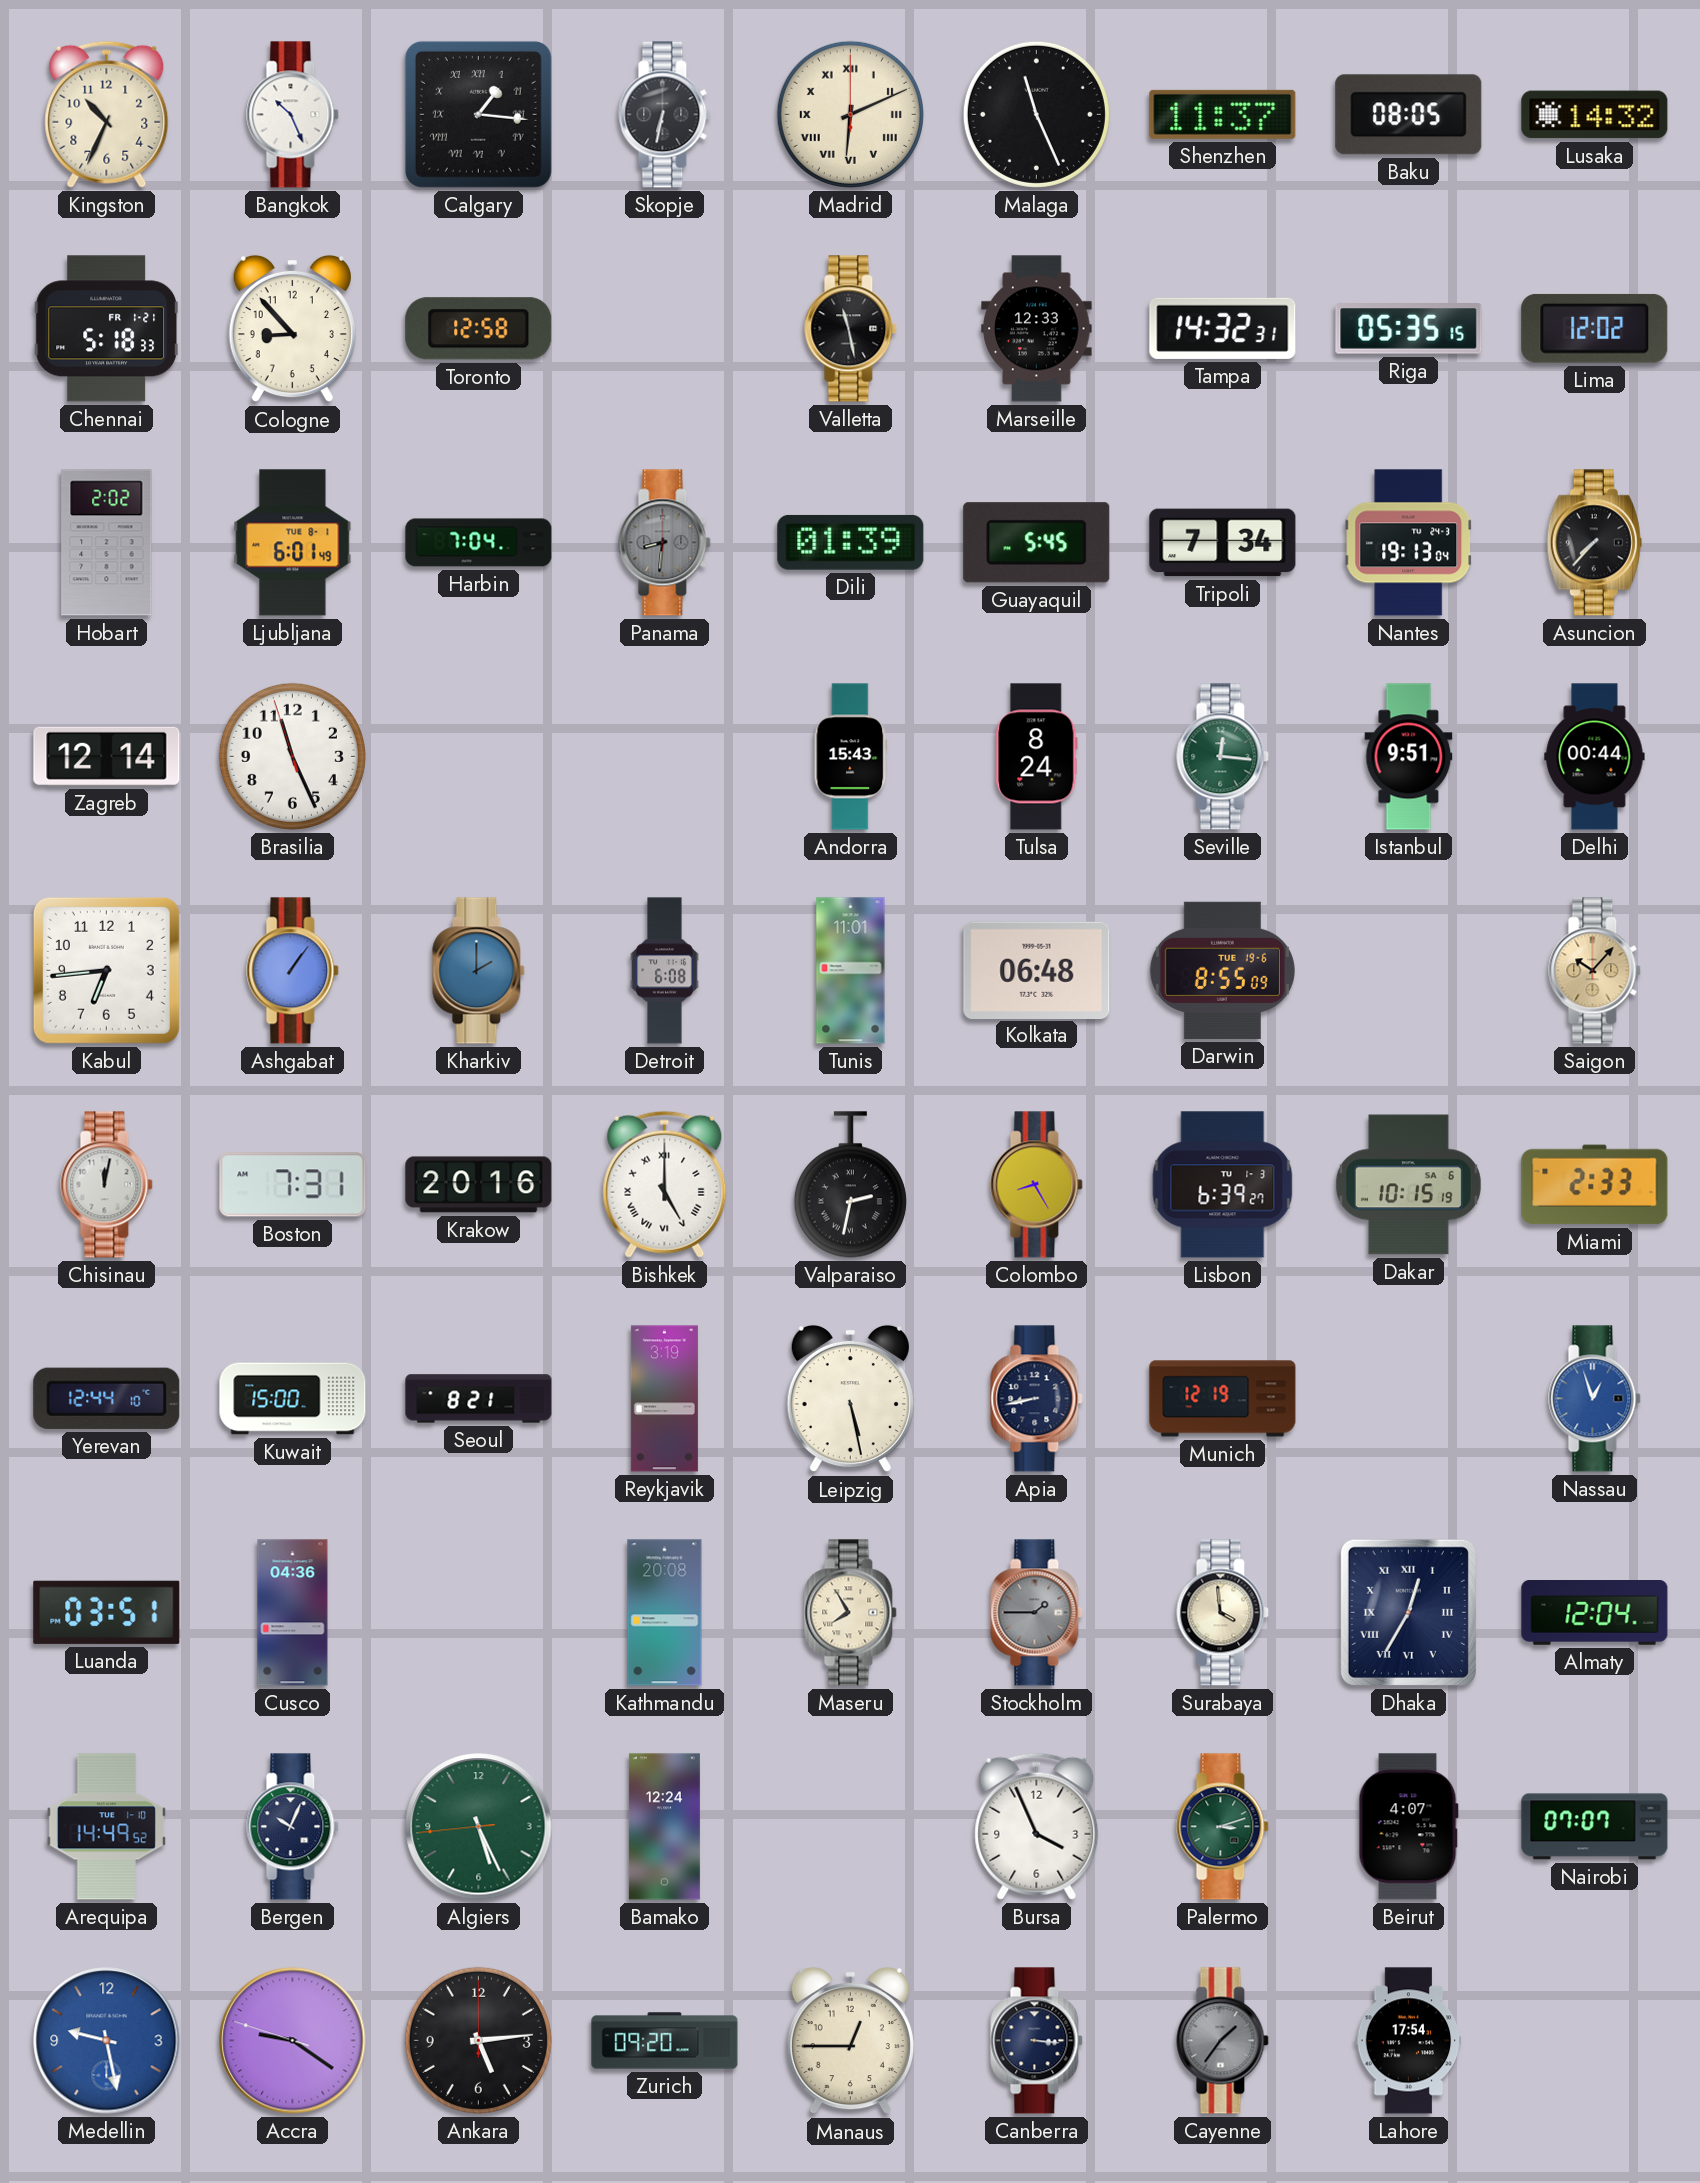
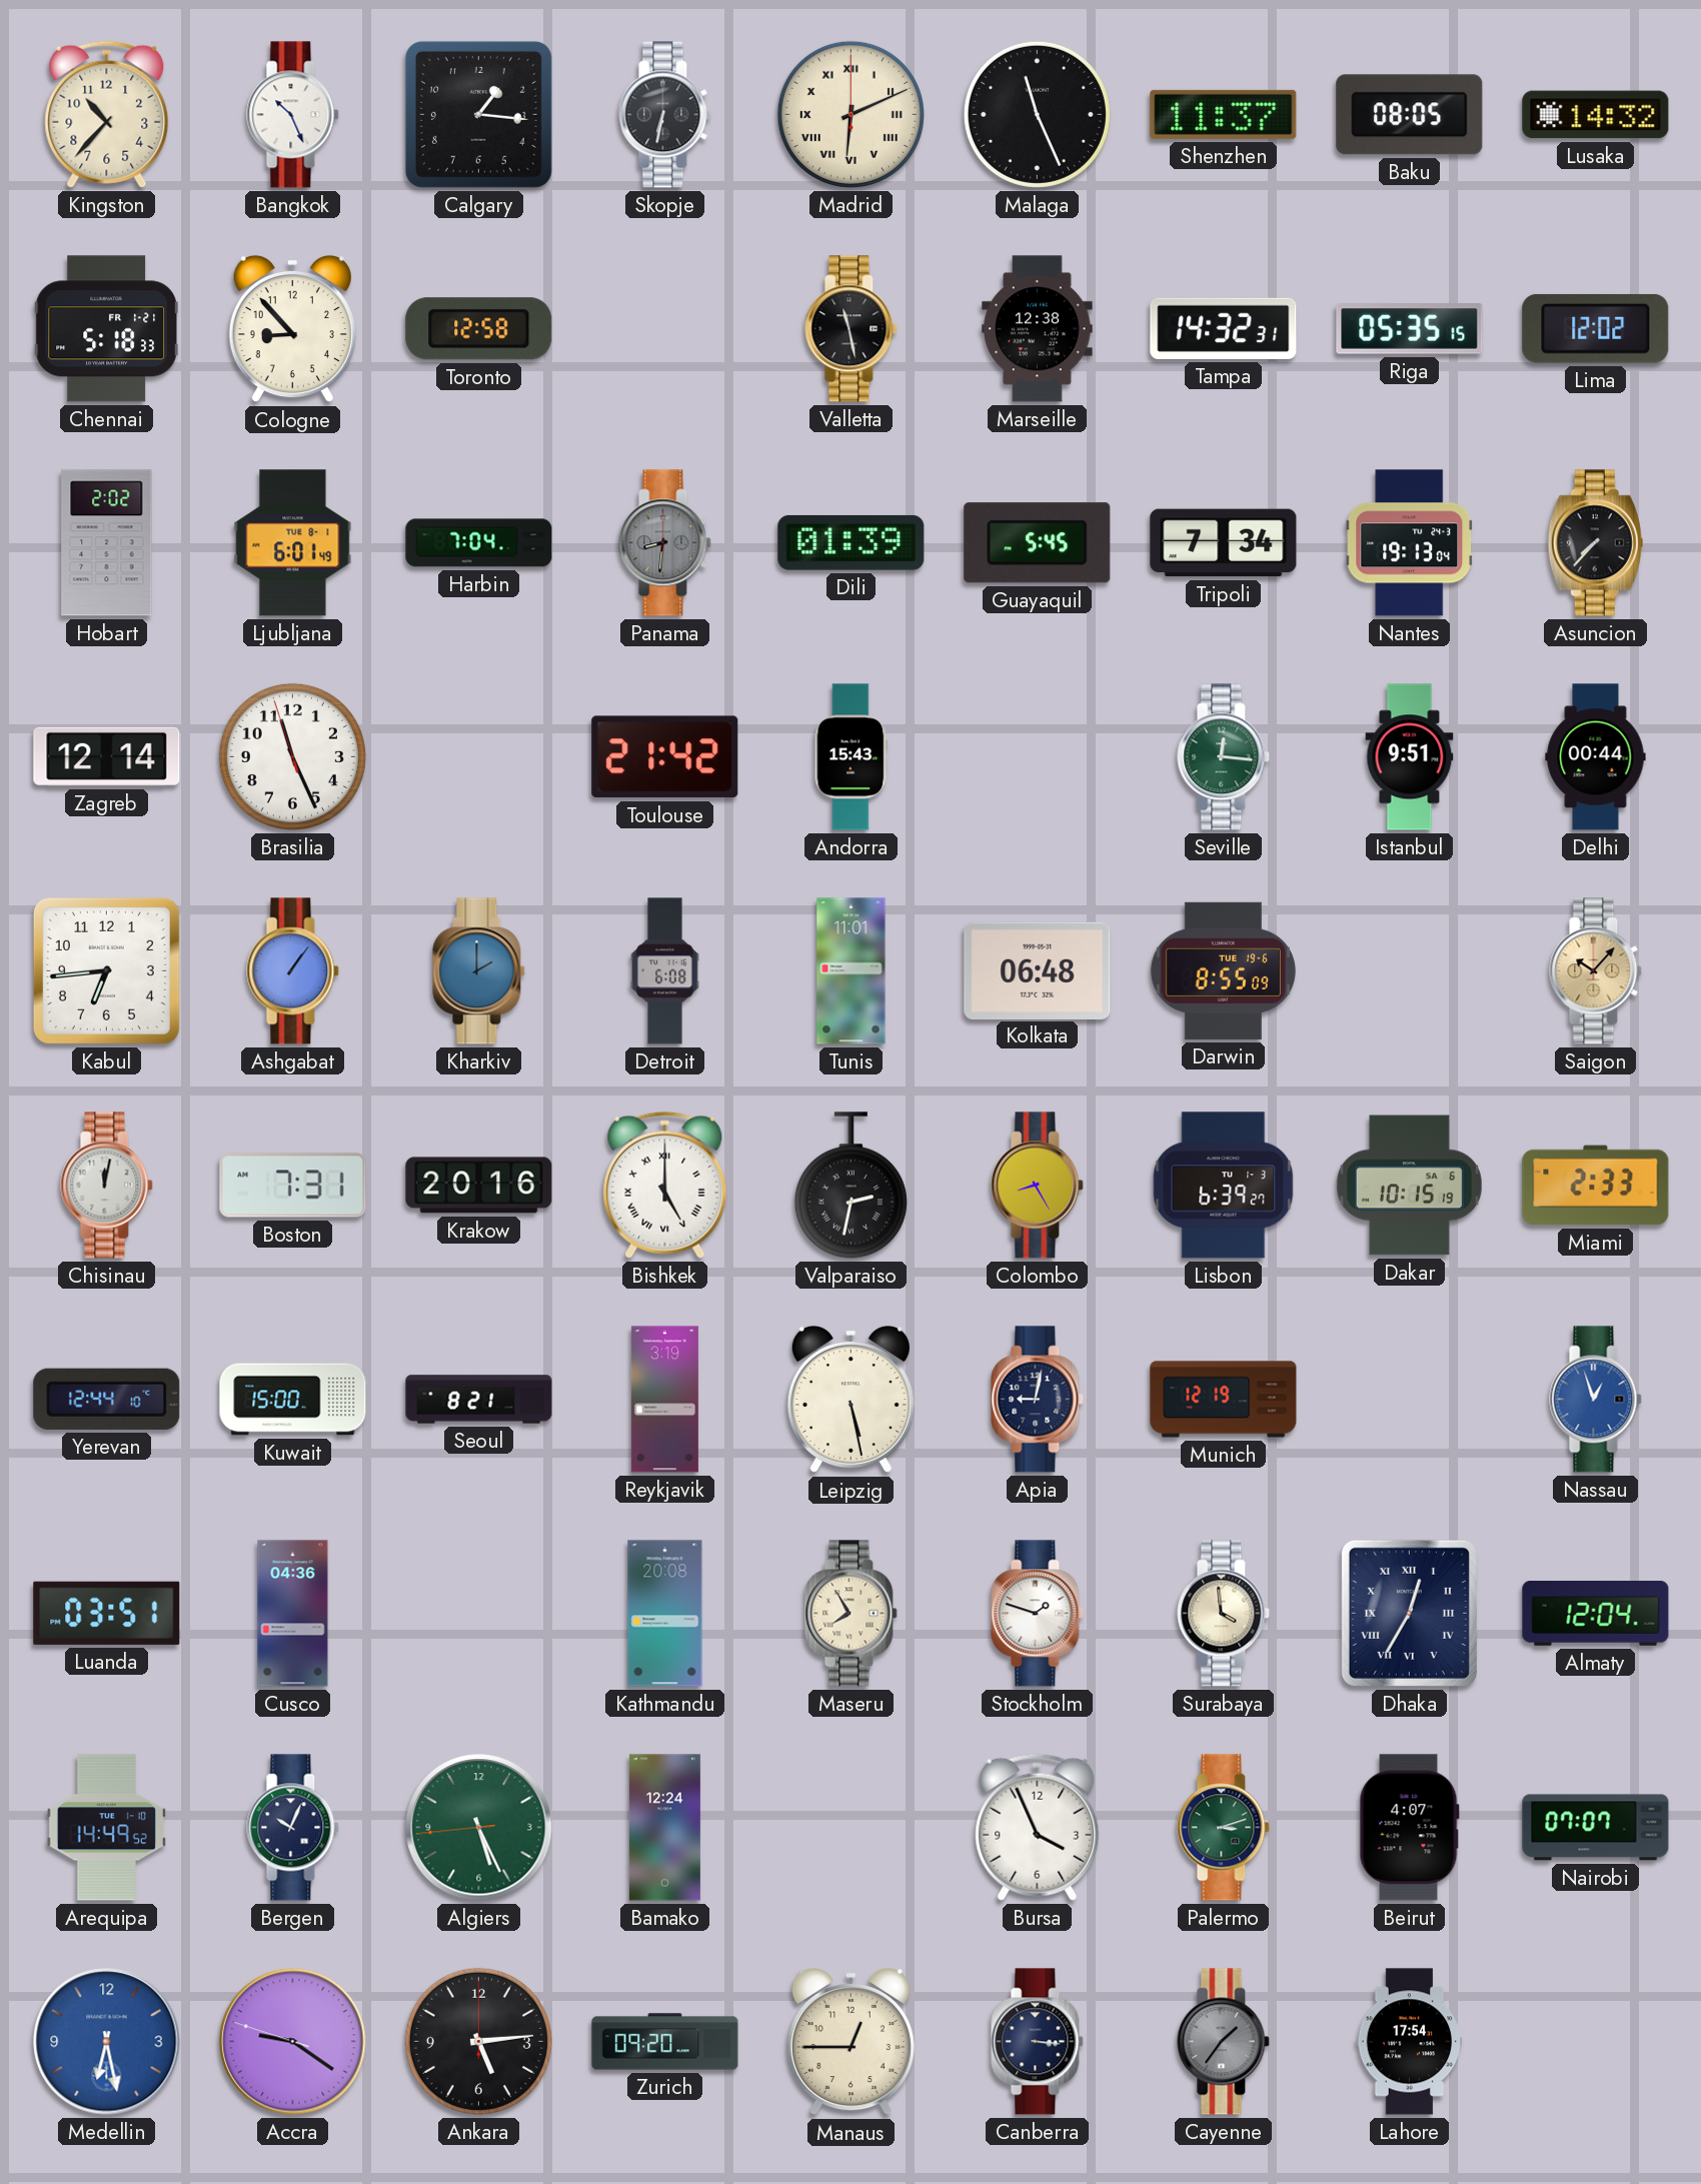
Kingston: 10:34 -> 10:37
Calgary numerals: Roman -> Arabic
Marseille: 12:33 -> 12:38
Toulouse: none -> 21:42
Tulsa: 8:24 -> none
Apia: 8:43 -> 9:02
Stockholm: 1:45 -> 1:48
Stockholm dial: grey -> white
Medellin: 9:28 -> 6:28
